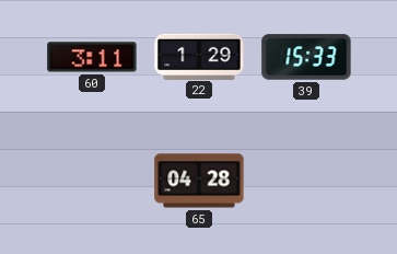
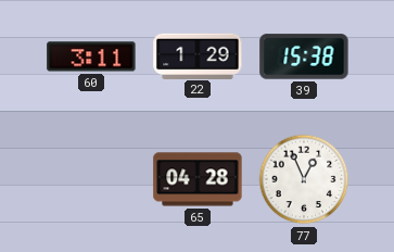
39: 15:33 -> 15:38
77: none -> 12:56
